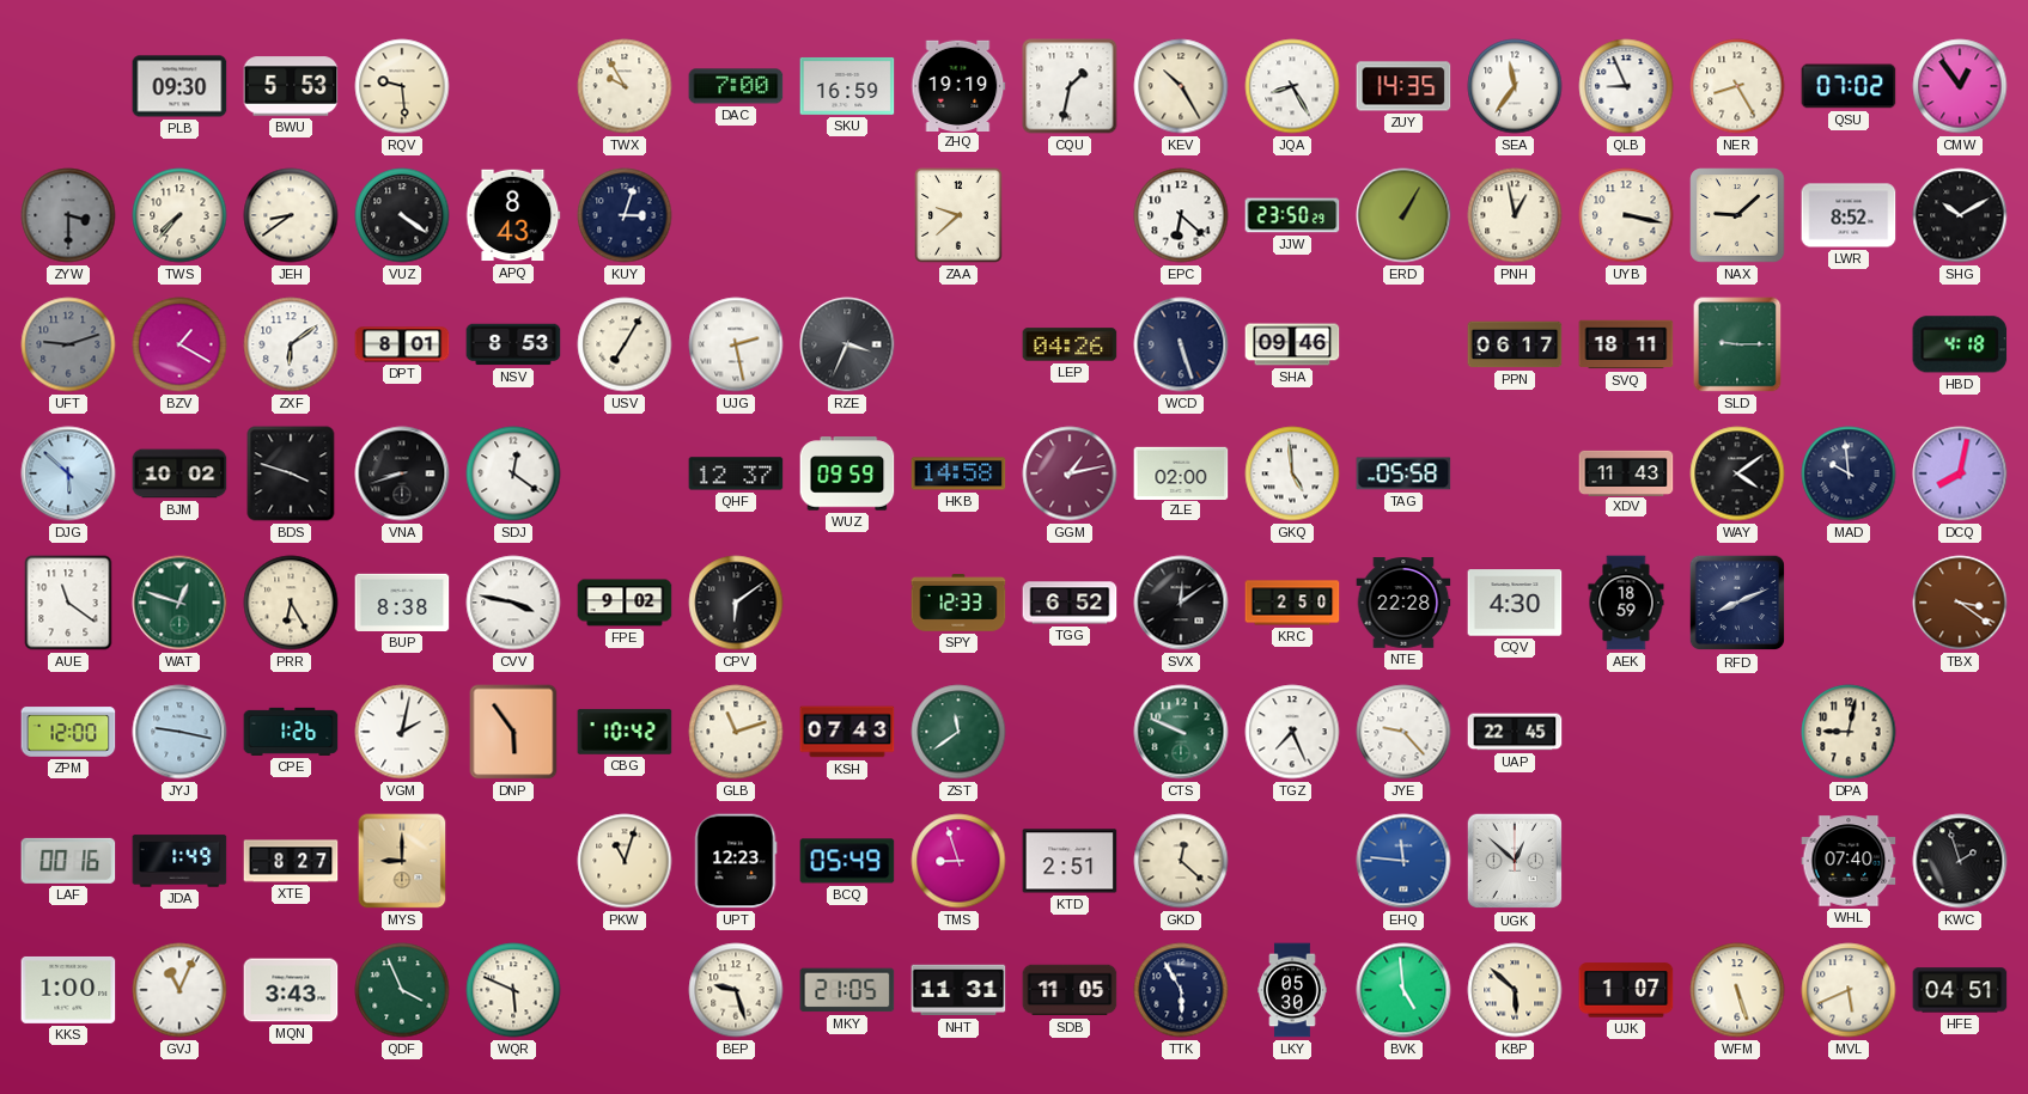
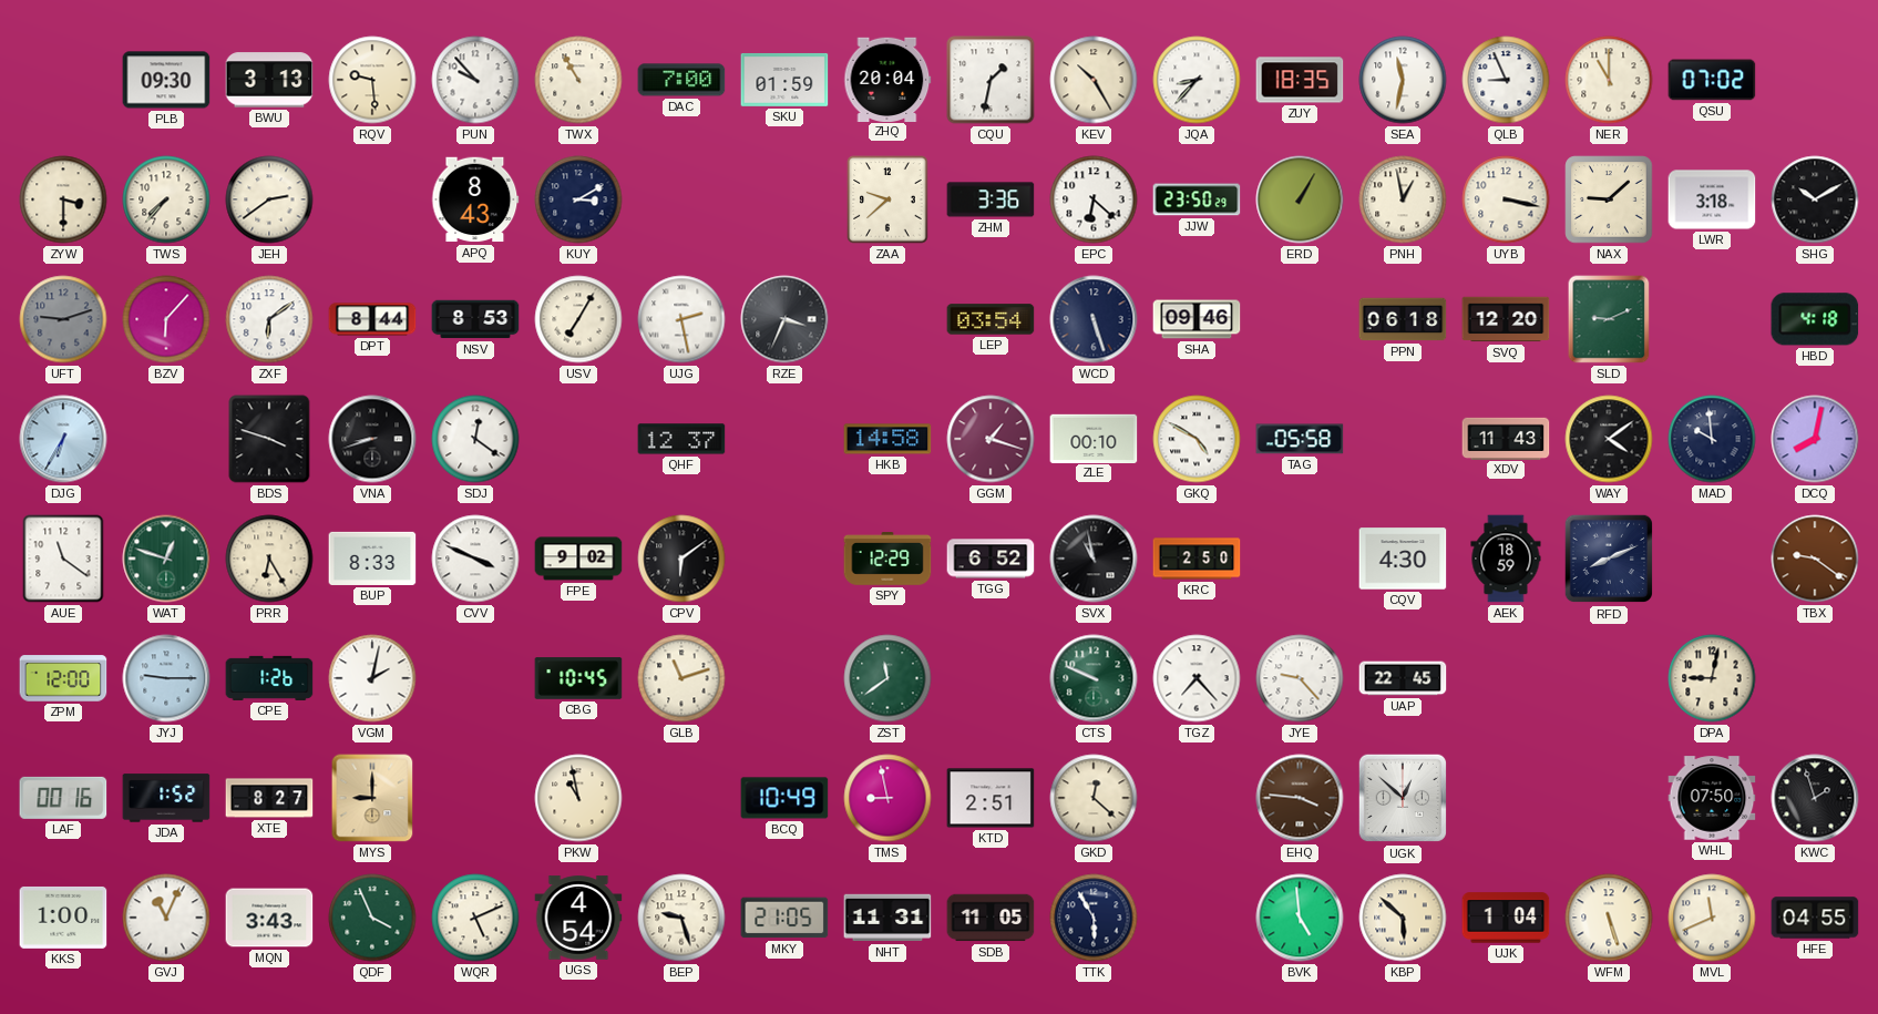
BWU: 5:53 -> 3:13
PUN: none -> 9:53
TWX: 9:55 -> 10:55
SKU: 16:59 -> 01:59
ZHQ: 19:19 -> 20:04
JQA: 8:25 -> 8:37
ZUY: 14:35 -> 18:35
SEA: 11:36 -> 11:32
NER: 8:25 -> 11:00
CMW: 12:54 -> none
ZYW dial: grey -> cream
JEH: 8:39 -> 2:39
VUZ: 4:21 -> none
KUY: 3:03 -> 3:10
ZHM: none -> 3:36
LWR: 8:52 -> 3:18
BZV: 1:20 -> 6:07
DPT: 8:01 -> 8:44
LEP: 04:26 -> 03:54
PPN: 06:17 -> 06:18
SVQ: 18:11 -> 12:20
SLD: 9:15 -> 9:11
DJG: 5:52 -> 6:35
BJM: 10:02 -> none
WUZ: 09:59 -> none
GGM: 1:13 -> 1:18
ZLE: 02:00 -> 00:10
GKQ: 4:59 -> 4:50
BUP: 8:38 -> 8:33
CVV: 3:47 -> 3:49
SPY: 12:33 -> 12:29
SVX: 12:09 -> 10:58
NTE: 22:28 -> none
TBX: 3:21 -> 9:21
JYJ: 9:17 -> 9:15
DNP: 5:54 -> none
CBG: 10:42 -> 10:45
KSH: 07:43 -> none
TGZ: 7:26 -> 7:23
JDA: 1:49 -> 1:52
PKW: 11:03 -> 10:58
UPT: 12:23 -> none
BCQ: 05:49 -> 10:49
TMS: 8:57 -> 8:58
EHQ: 11:46 -> 3:46
EHQ dial: blue -> brown
WHL: 07:40 -> 07:50
WQR: 5:49 -> 5:11
UGS: none -> 4:54
LKY: 05:30 -> none
UJK: 1:07 -> 1:04
MVL: 5:41 -> 11:41
HFE: 04:51 -> 04:55
